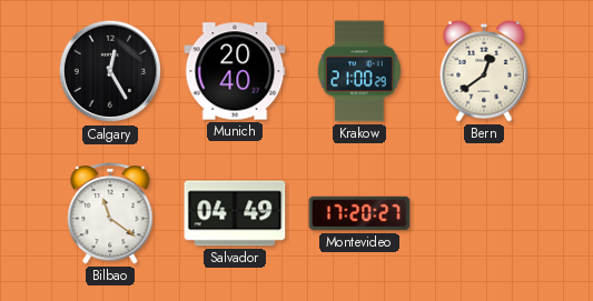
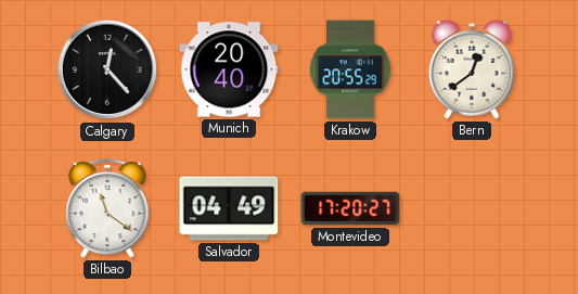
Calgary: 12:25 -> 12:23
Krakow: 21:00 -> 20:55
